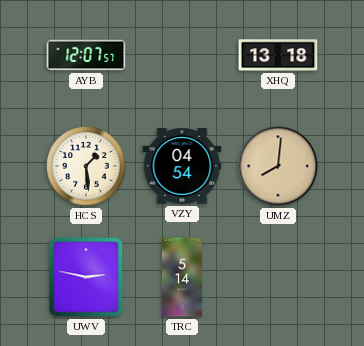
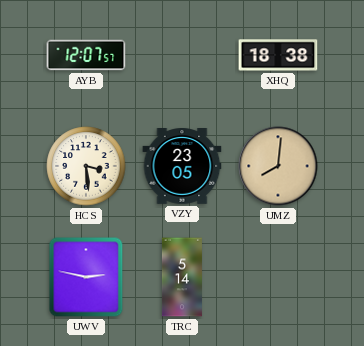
XHQ: 13:18 -> 18:38
HCS: 1:29 -> 3:29
VZY: 04:54 -> 23:05
